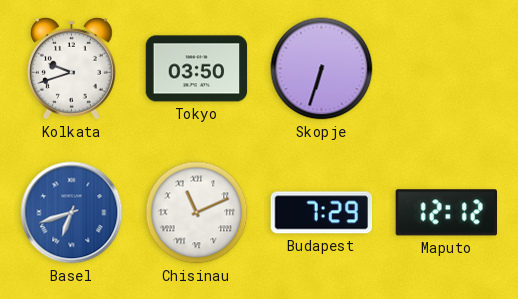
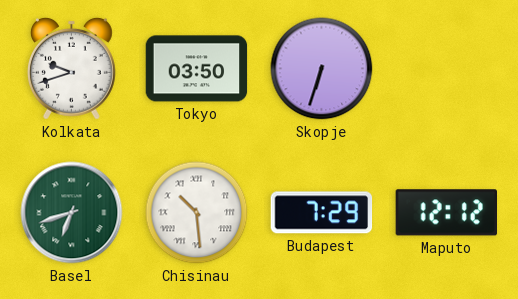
Basel dial: blue -> green
Chisinau: 11:11 -> 10:29
